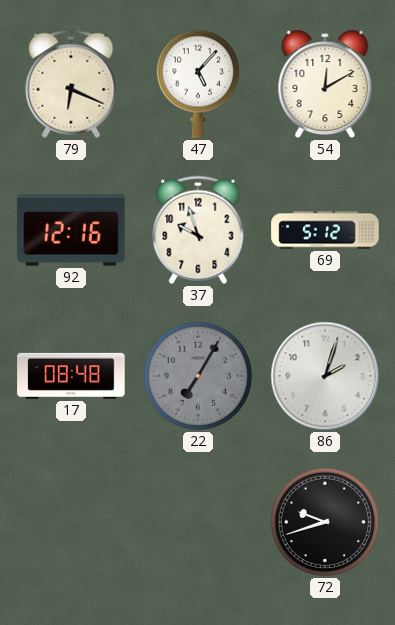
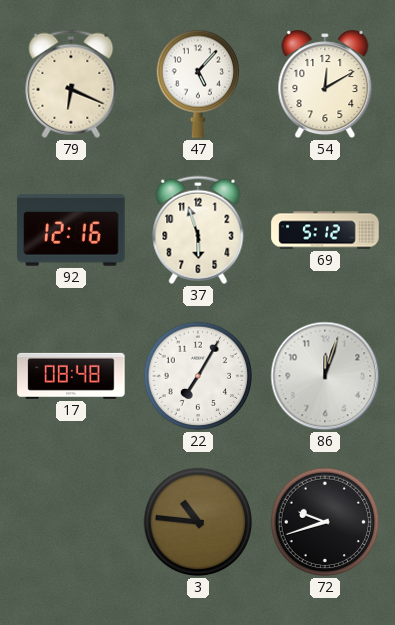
37: 9:57 -> 5:57
22 dial: grey -> white
86: 2:03 -> 12:03
3: none -> 10:46
